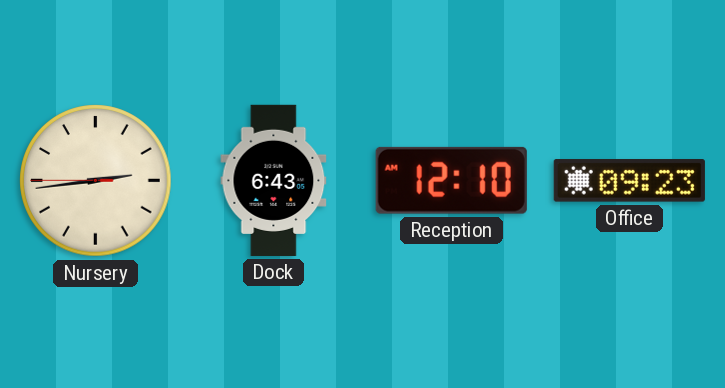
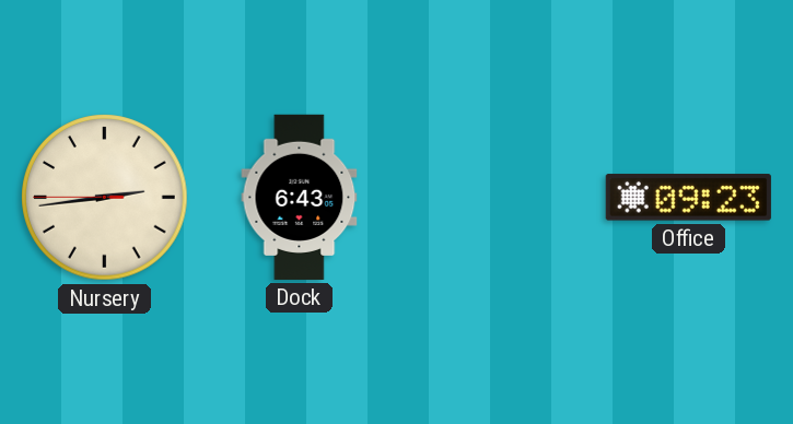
Reception: 12:10 -> none
